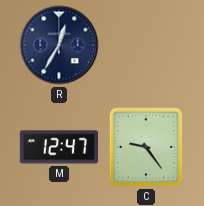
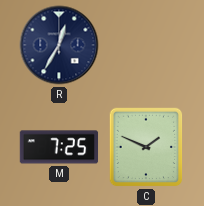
M: 12:47 -> 7:25
C: 9:24 -> 1:49
